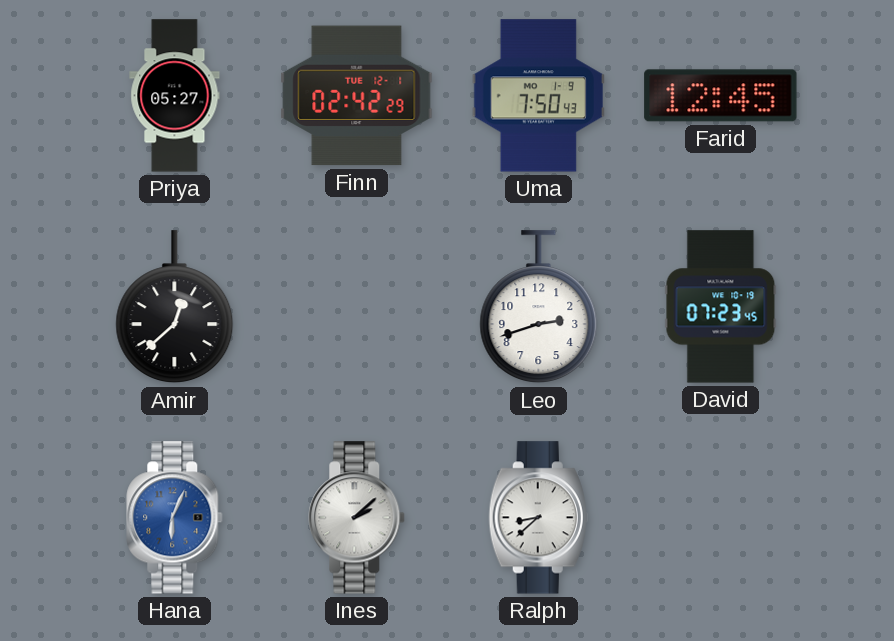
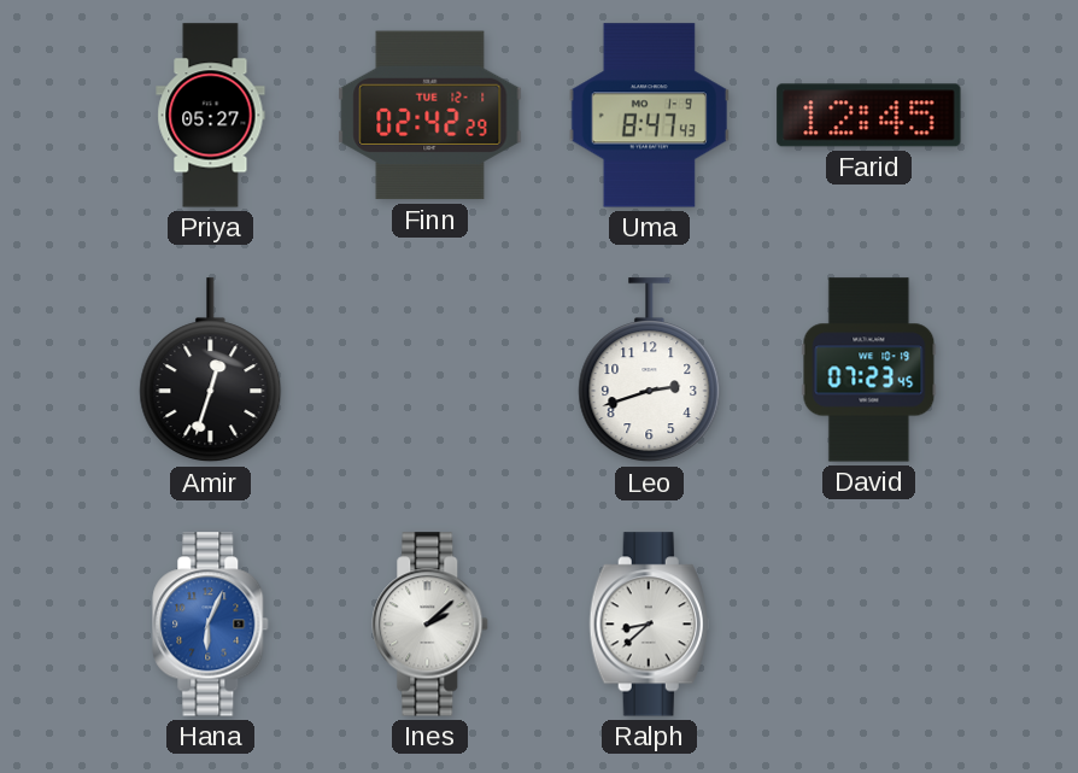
Uma: 7:50 -> 8:47
Amir: 12:38 -> 12:33
